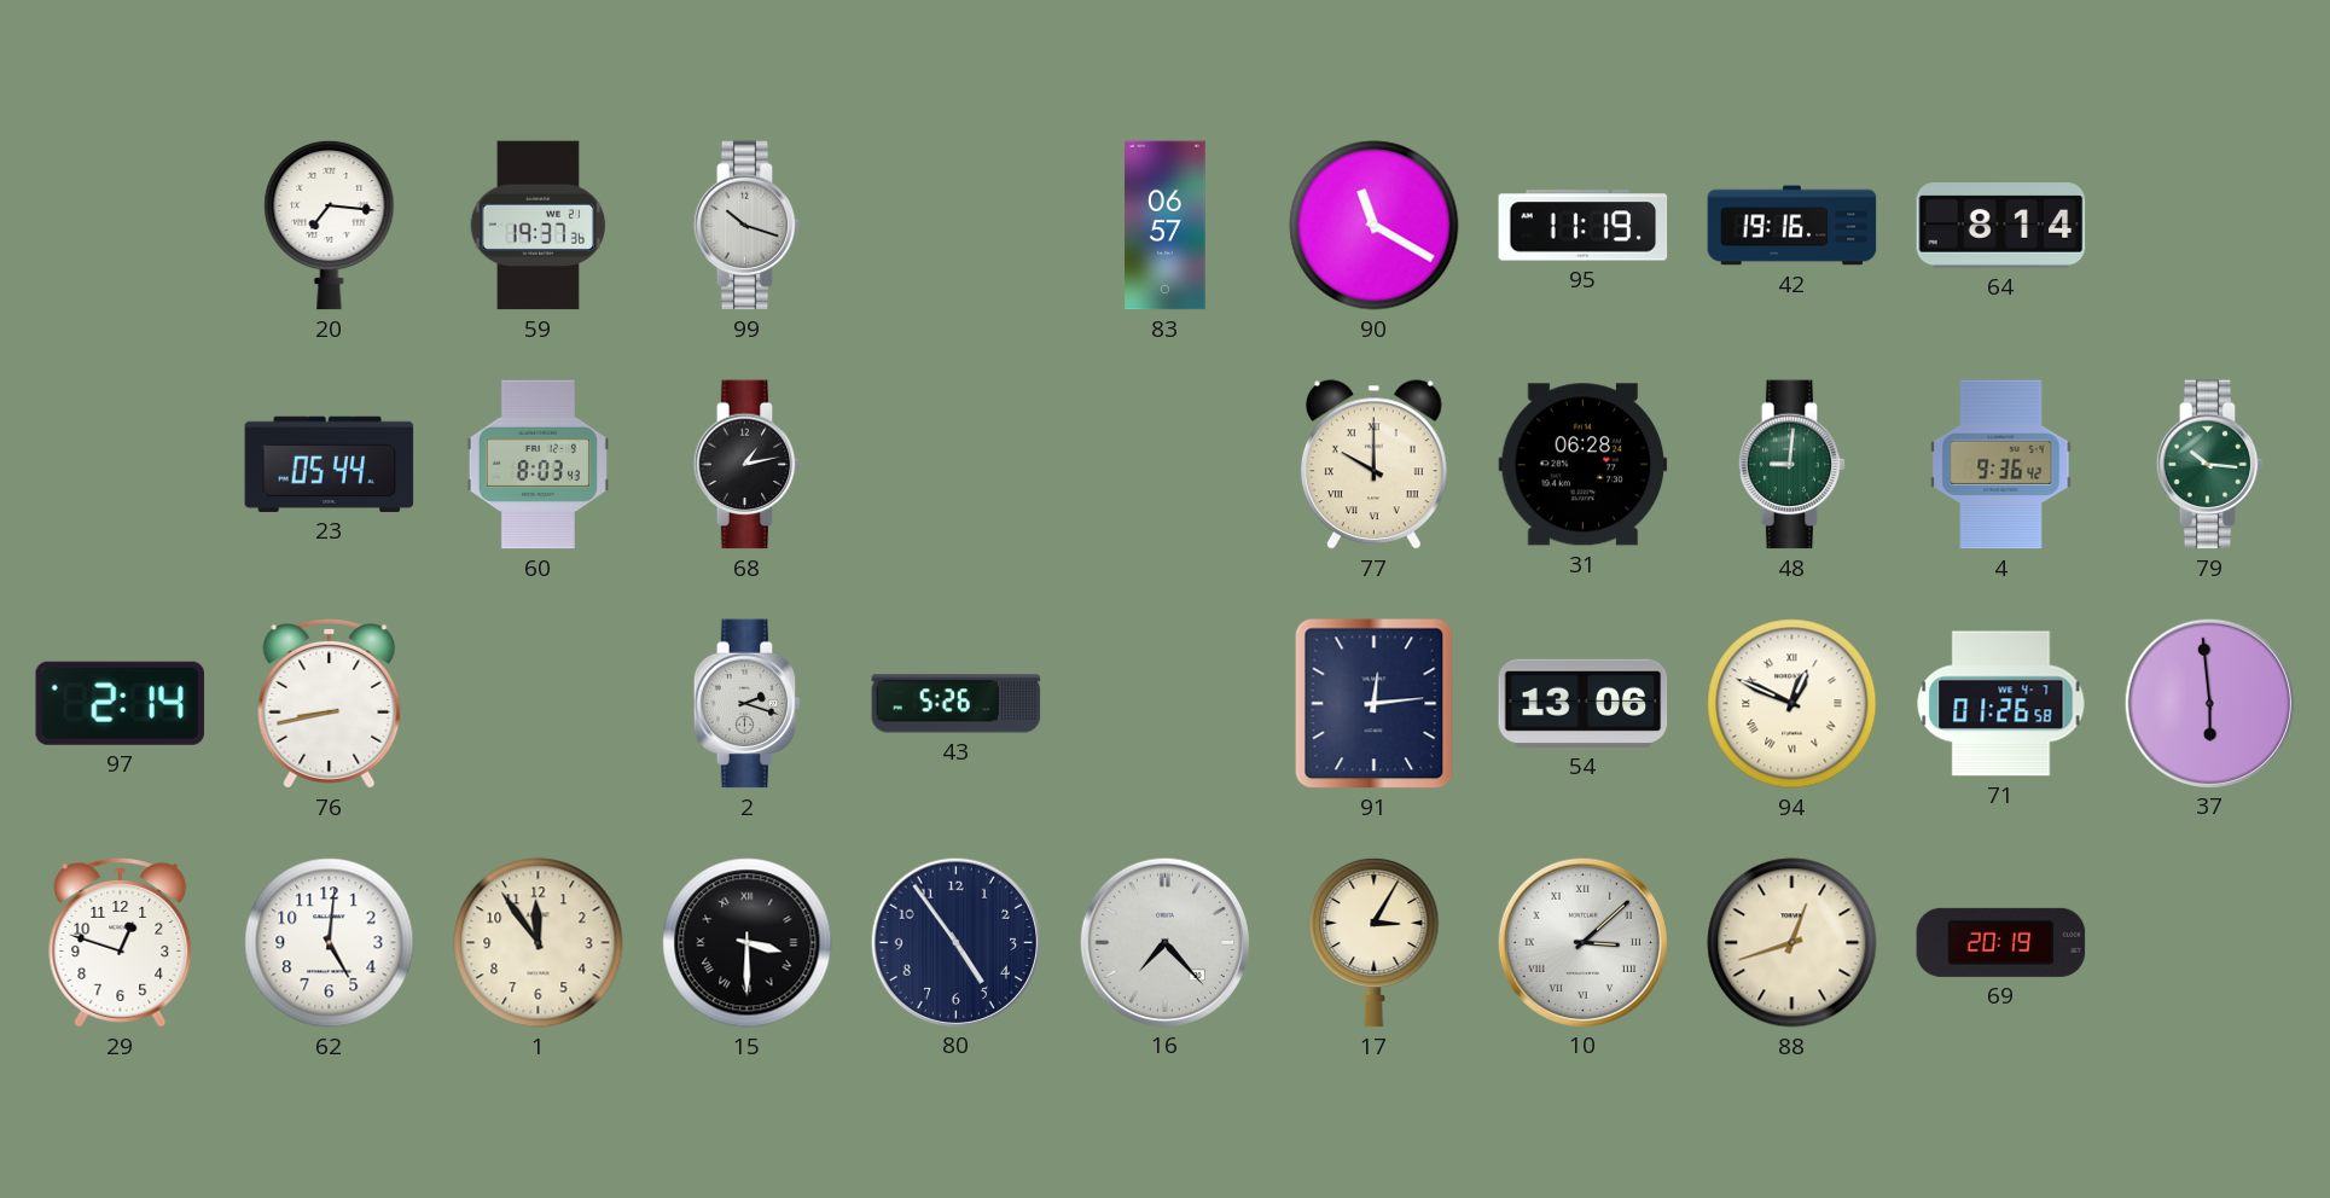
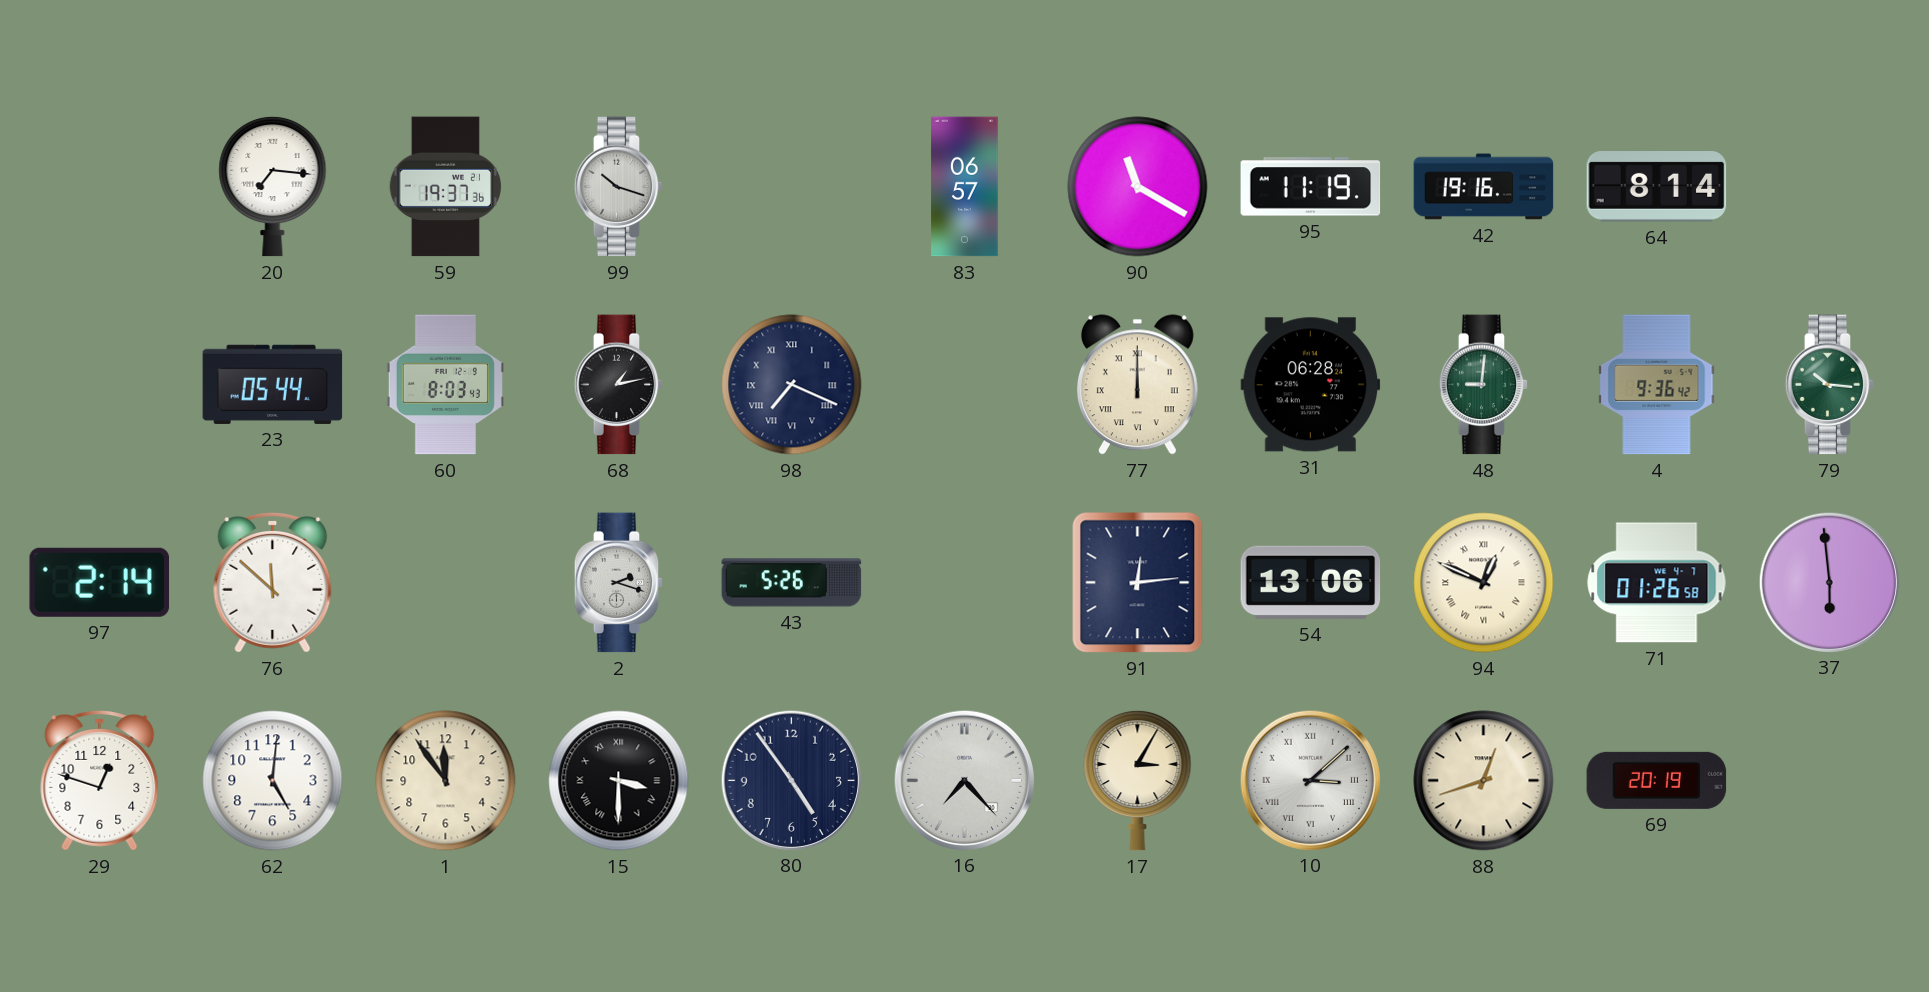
98: none -> 7:19
77: 10:00 -> 12:00
76: 8:43 -> 11:52
